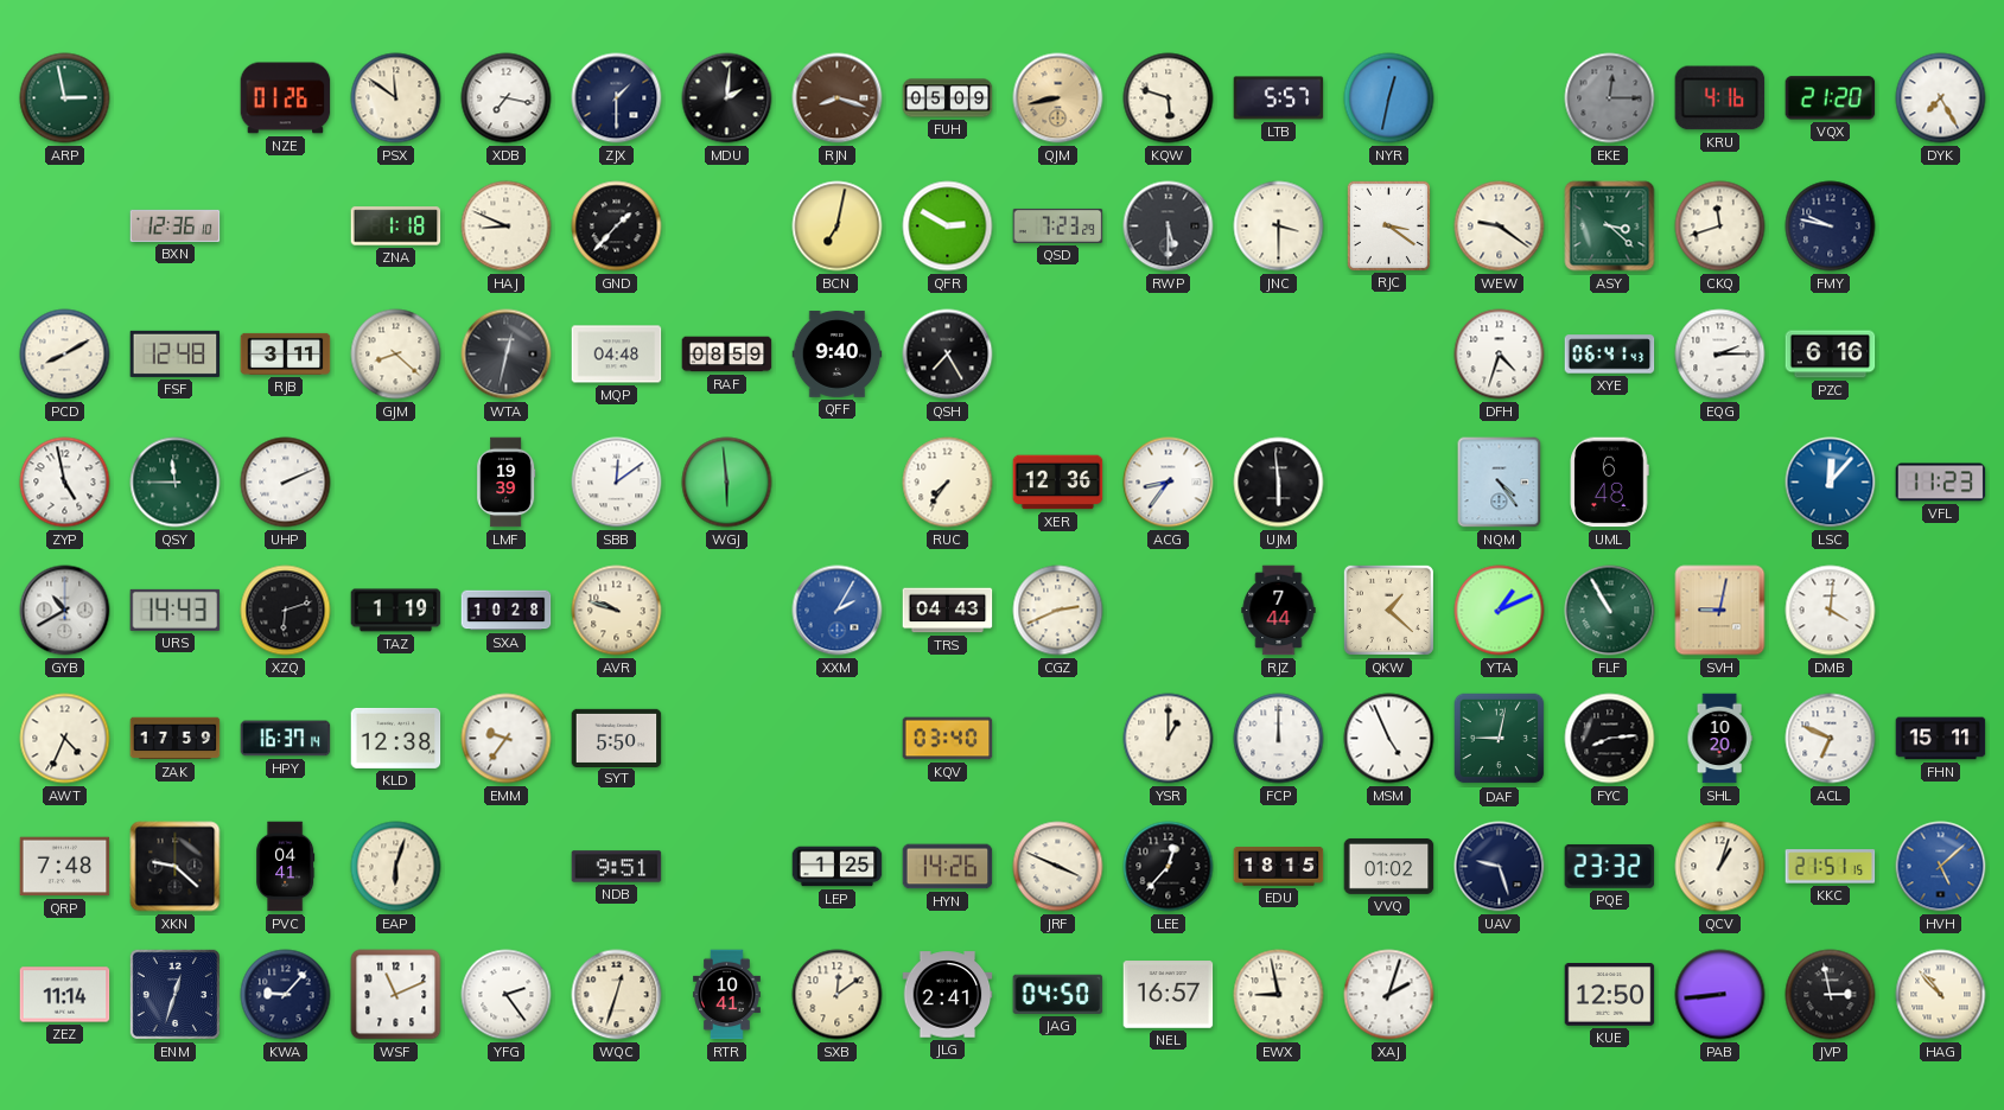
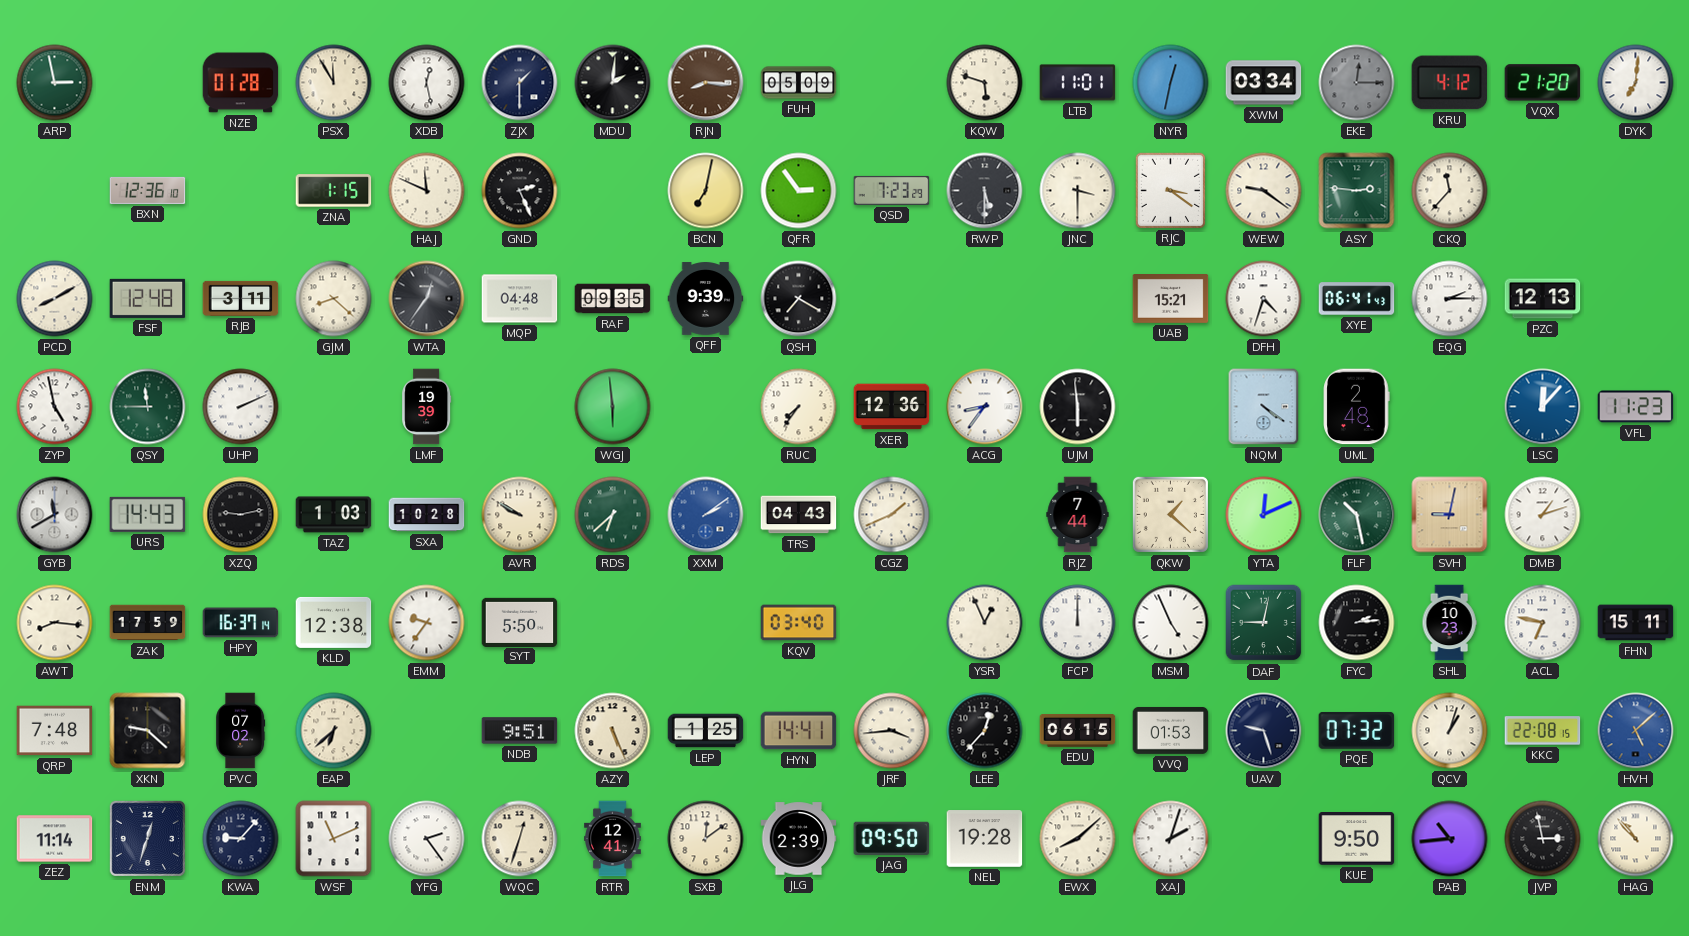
NZE: 01:26 -> 01:28
PSX: 11:51 -> 11:55
XDB: 7:17 -> 12:28
RJN: 8:18 -> 8:16
QJM: 8:43 -> none
LTB: 5:57 -> 11:01
XWM: none -> 03:34
KRU: 4:16 -> 4:12
DYK: 7:25 -> 7:01
ZNA: 1:18 -> 1:15
HAJ: 8:49 -> 11:49
GND: 1:37 -> 2:26
QFR: 2:50 -> 2:54
ASY: 3:22 -> 2:46
CKQ: 11:42 -> 11:37
FMY: 9:47 -> none
WTA: 12:32 -> 12:36
RAF: 08:59 -> 09:35
QFF: 9:40 -> 9:39
QSH: 7:25 -> 7:20
UAB: none -> 15:21
PZC: 6:16 -> 12:13
SBB: 12:09 -> none
NQM: 4:24 -> 4:21
UML: 6:48 -> 2:48
GYB: 10:40 -> 11:40
XZQ: 6:12 -> 9:13
TAZ: 1:19 -> 1:03
AVR: 9:48 -> 9:50
RDS: none -> 6:38
XXM: 2:05 -> 2:09
CGZ: 2:41 -> 1:41
YTA: 1:11 -> 12:11
FLF: 10:55 -> 10:28
DMB: 4:01 -> 1:12
AWT: 4:34 -> 8:16
YSR: 1:00 -> 12:56
FYC: 8:14 -> 2:14
SHL: 10:20 -> 10:23
ACL: 6:49 -> 6:47
PVC: 04:41 -> 07:02
EAP: 6:03 -> 6:38
AZY: none -> 5:26
HYN: 14:26 -> 14:41
JRF: 3:49 -> 3:44
EDU: 18:15 -> 06:15
VVQ: 01:02 -> 01:53
PQE: 23:32 -> 07:32
KKC: 21:51 -> 22:08
RTR: 10:41 -> 12:41
JLG: 2:41 -> 2:39
JAG: 04:50 -> 09:50
NEL: 16:57 -> 19:28
EWX: 8:58 -> 8:08
KUE: 12:50 -> 9:50
PAB: 8:44 -> 10:44
